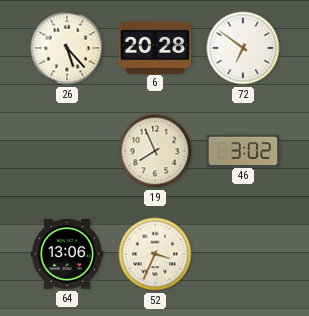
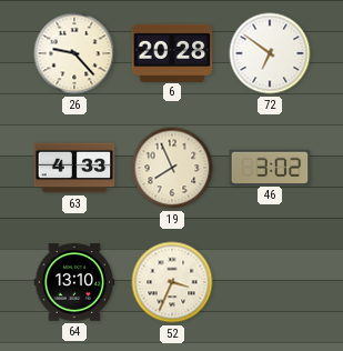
26: 5:23 -> 9:23
63: none -> 4:33
64: 13:06 -> 13:10
